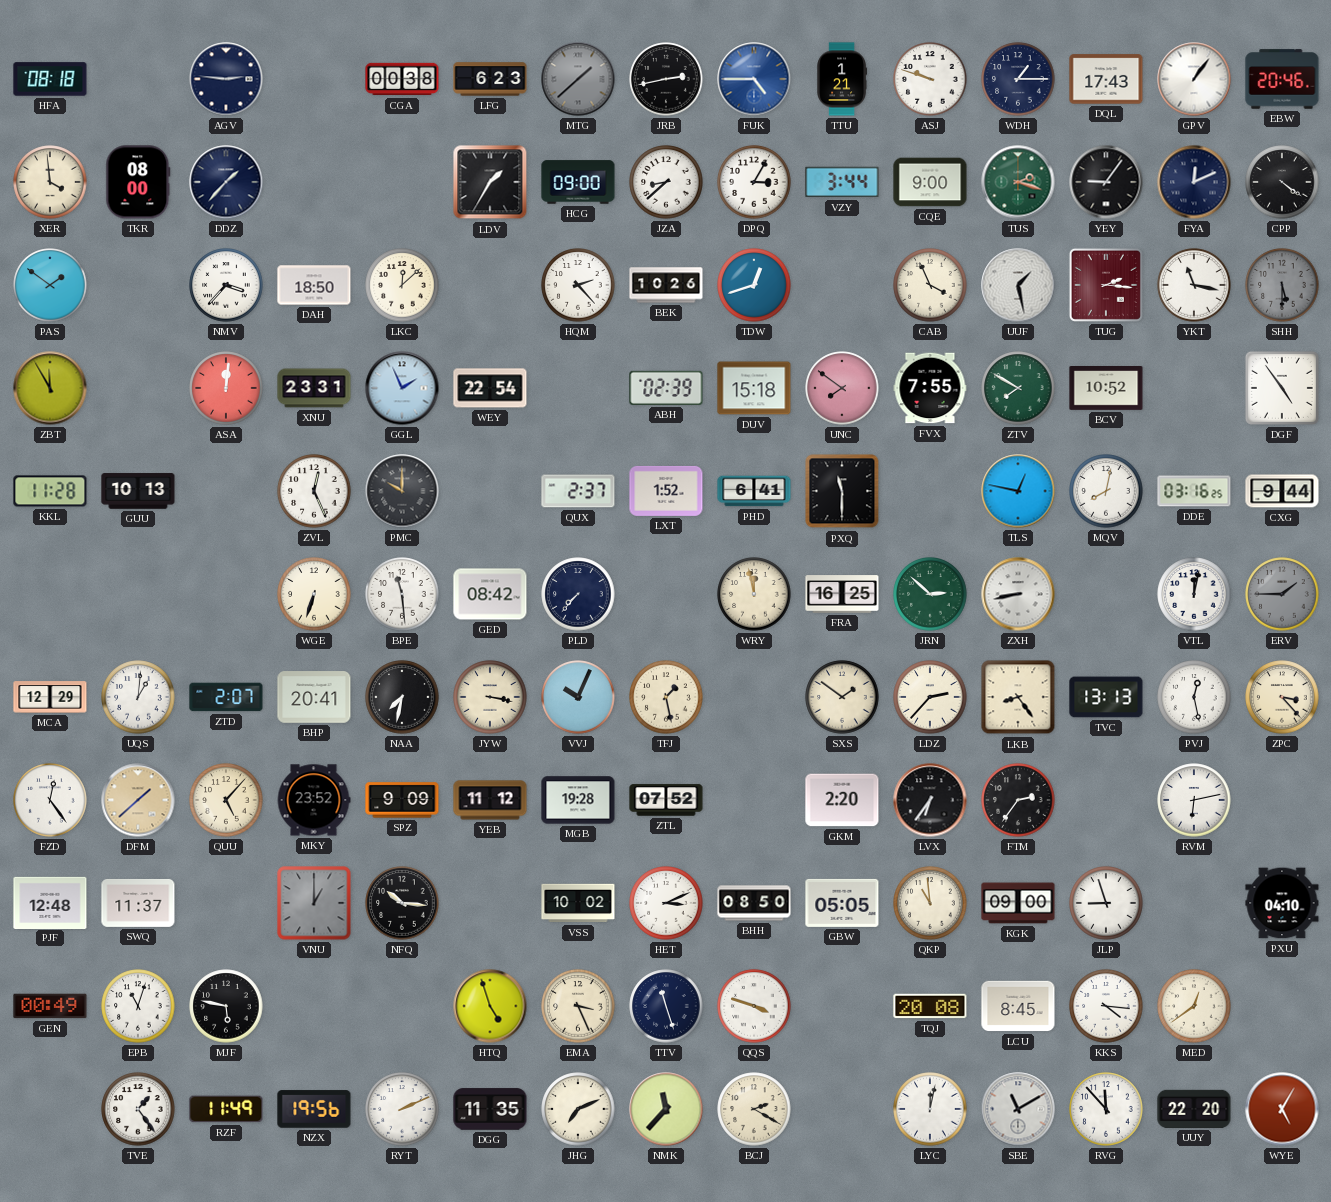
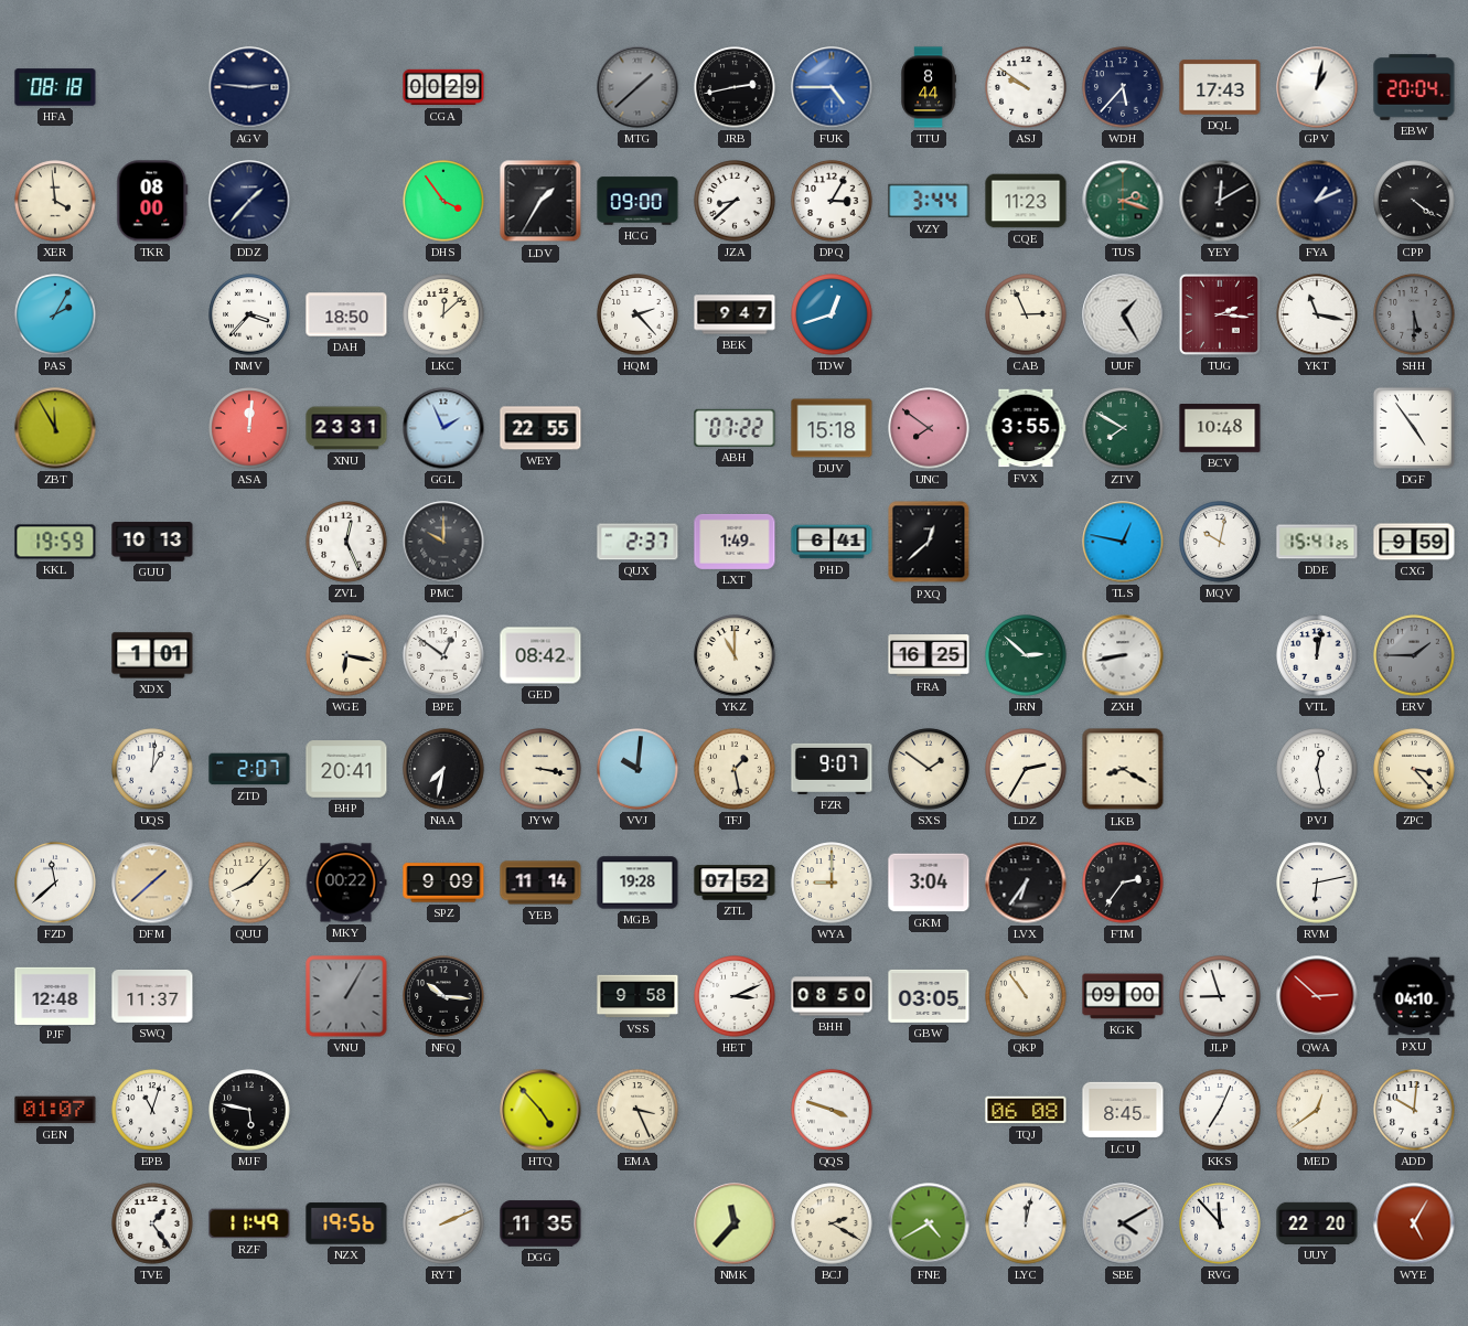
CGA: 00:38 -> 00:29
LFG: 6:23 -> none
TTU: 1:21 -> 8:44
ASJ: 9:48 -> 9:51
WDH: 1:15 -> 5:37
GPV: 1:06 -> 1:02
EBW: 20:46 -> 20:04
DHS: none -> 3:54
CQE: 9:00 -> 11:23
YEY: 9:06 -> 12:10
FYA: 12:11 -> 1:11
PAS: 1:51 -> 2:05
BEK: 10:26 -> 9:47
CAB: 3:56 -> 2:56
UUF: 1:28 -> 1:25
WEY: 22:54 -> 22:55
ABH: 02:39 -> 07:22
FVX: 7:55 -> 3:55
BCV: 10:52 -> 10:48
KKL: 11:28 -> 19:59
LXT: 1:52 -> 1:49
PXQ: 11:30 -> 12:38
MQV: 8:02 -> 10:02
DDE: 03:16 -> 15:41
CXG: 9:44 -> 9:59
XDX: none -> 1:01
WGE: 6:33 -> 6:17
BPE: 11:29 -> 12:51
PLD: 7:37 -> none
YKZ: none -> 11:00
WRY: 11:58 -> none
MCA: 12:29 -> none
VVJ: 10:04 -> 10:01
FZR: none -> 9:07
LDZ: 2:37 -> 2:35
LKB: 8:24 -> 8:20
TVC: 13:13 -> none
FZD: 12:24 -> 11:38
QUU: 5:07 -> 8:07
MKY: 23:52 -> 00:22
YEB: 11:12 -> 11:14
WYA: none -> 9:00
GKM: 2:20 -> 3:04
VNU: 1:00 -> 1:05
VSS: 10:02 -> 9:58
GBW: 05:05 -> 03:05
QKP: 10:59 -> 10:54
QWA: none -> 2:52
GEN: 00:49 -> 01:07
HTQ: 4:57 -> 4:53
TTV: 11:27 -> none
TQJ: 20:08 -> 06:08
KKS: 4:16 -> 7:04
ADD: none -> 10:01
JHG: 7:11 -> none
FNE: none -> 4:40
SBE: 11:10 -> 4:10
